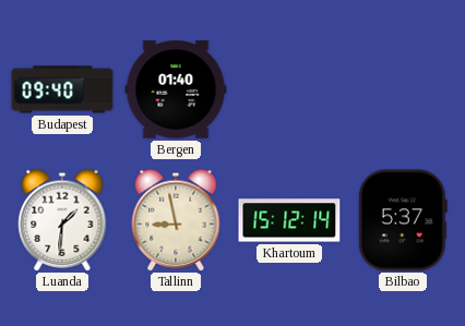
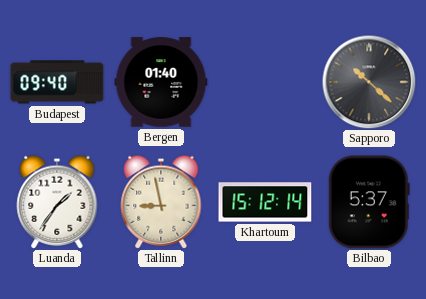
Sapporo: none -> 10:22
Luanda: 1:31 -> 1:36
